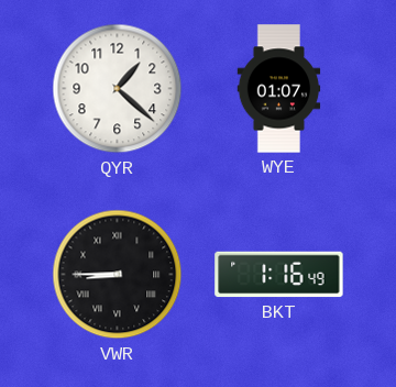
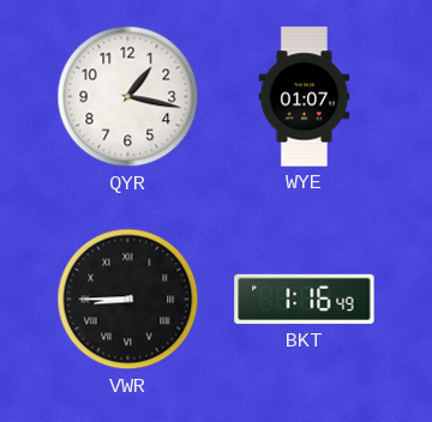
QYR: 1:22 -> 1:17
